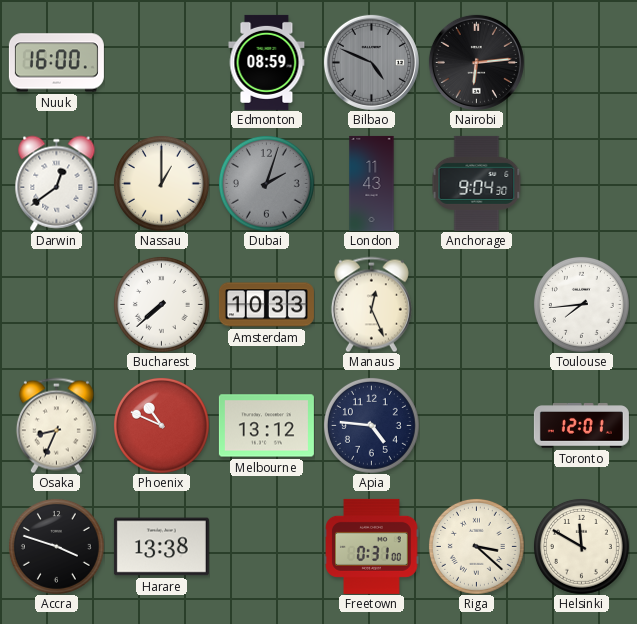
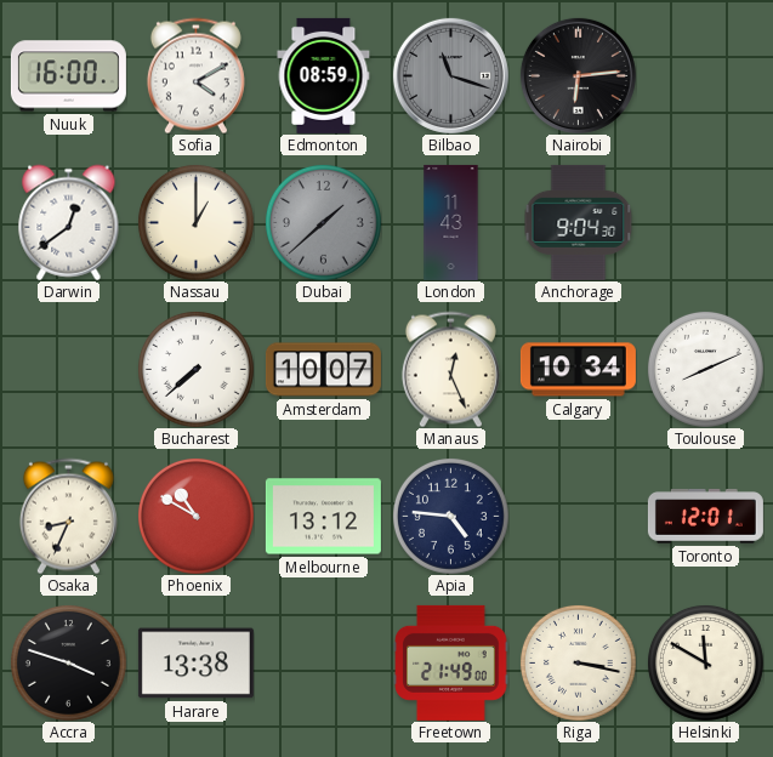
Sofia: none -> 4:10
Bilbao: 4:49 -> 11:18
Dubai: 2:03 -> 1:38
Amsterdam: 10:33 -> 10:07
Calgary: none -> 10:34
Toulouse: 7:44 -> 8:11
Phoenix: 10:49 -> 10:50
Freetown: 0:31 -> 21:49
Riga: 3:22 -> 3:17
